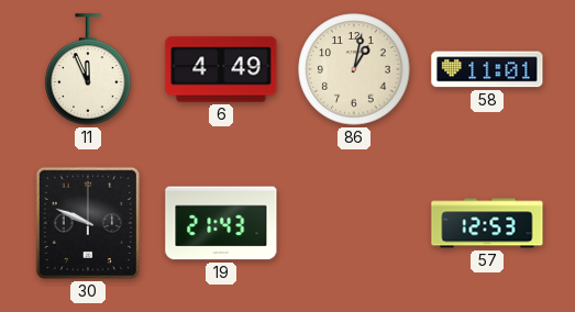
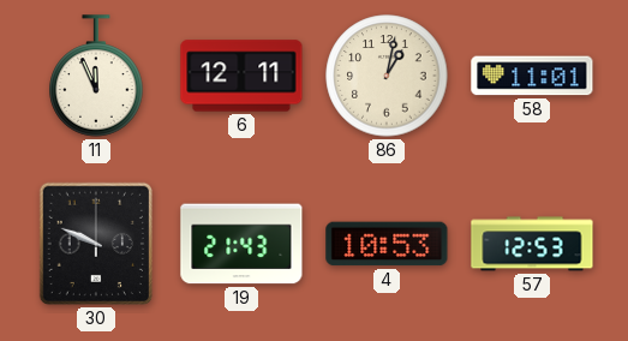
6: 4:49 -> 12:11
4: none -> 10:53
